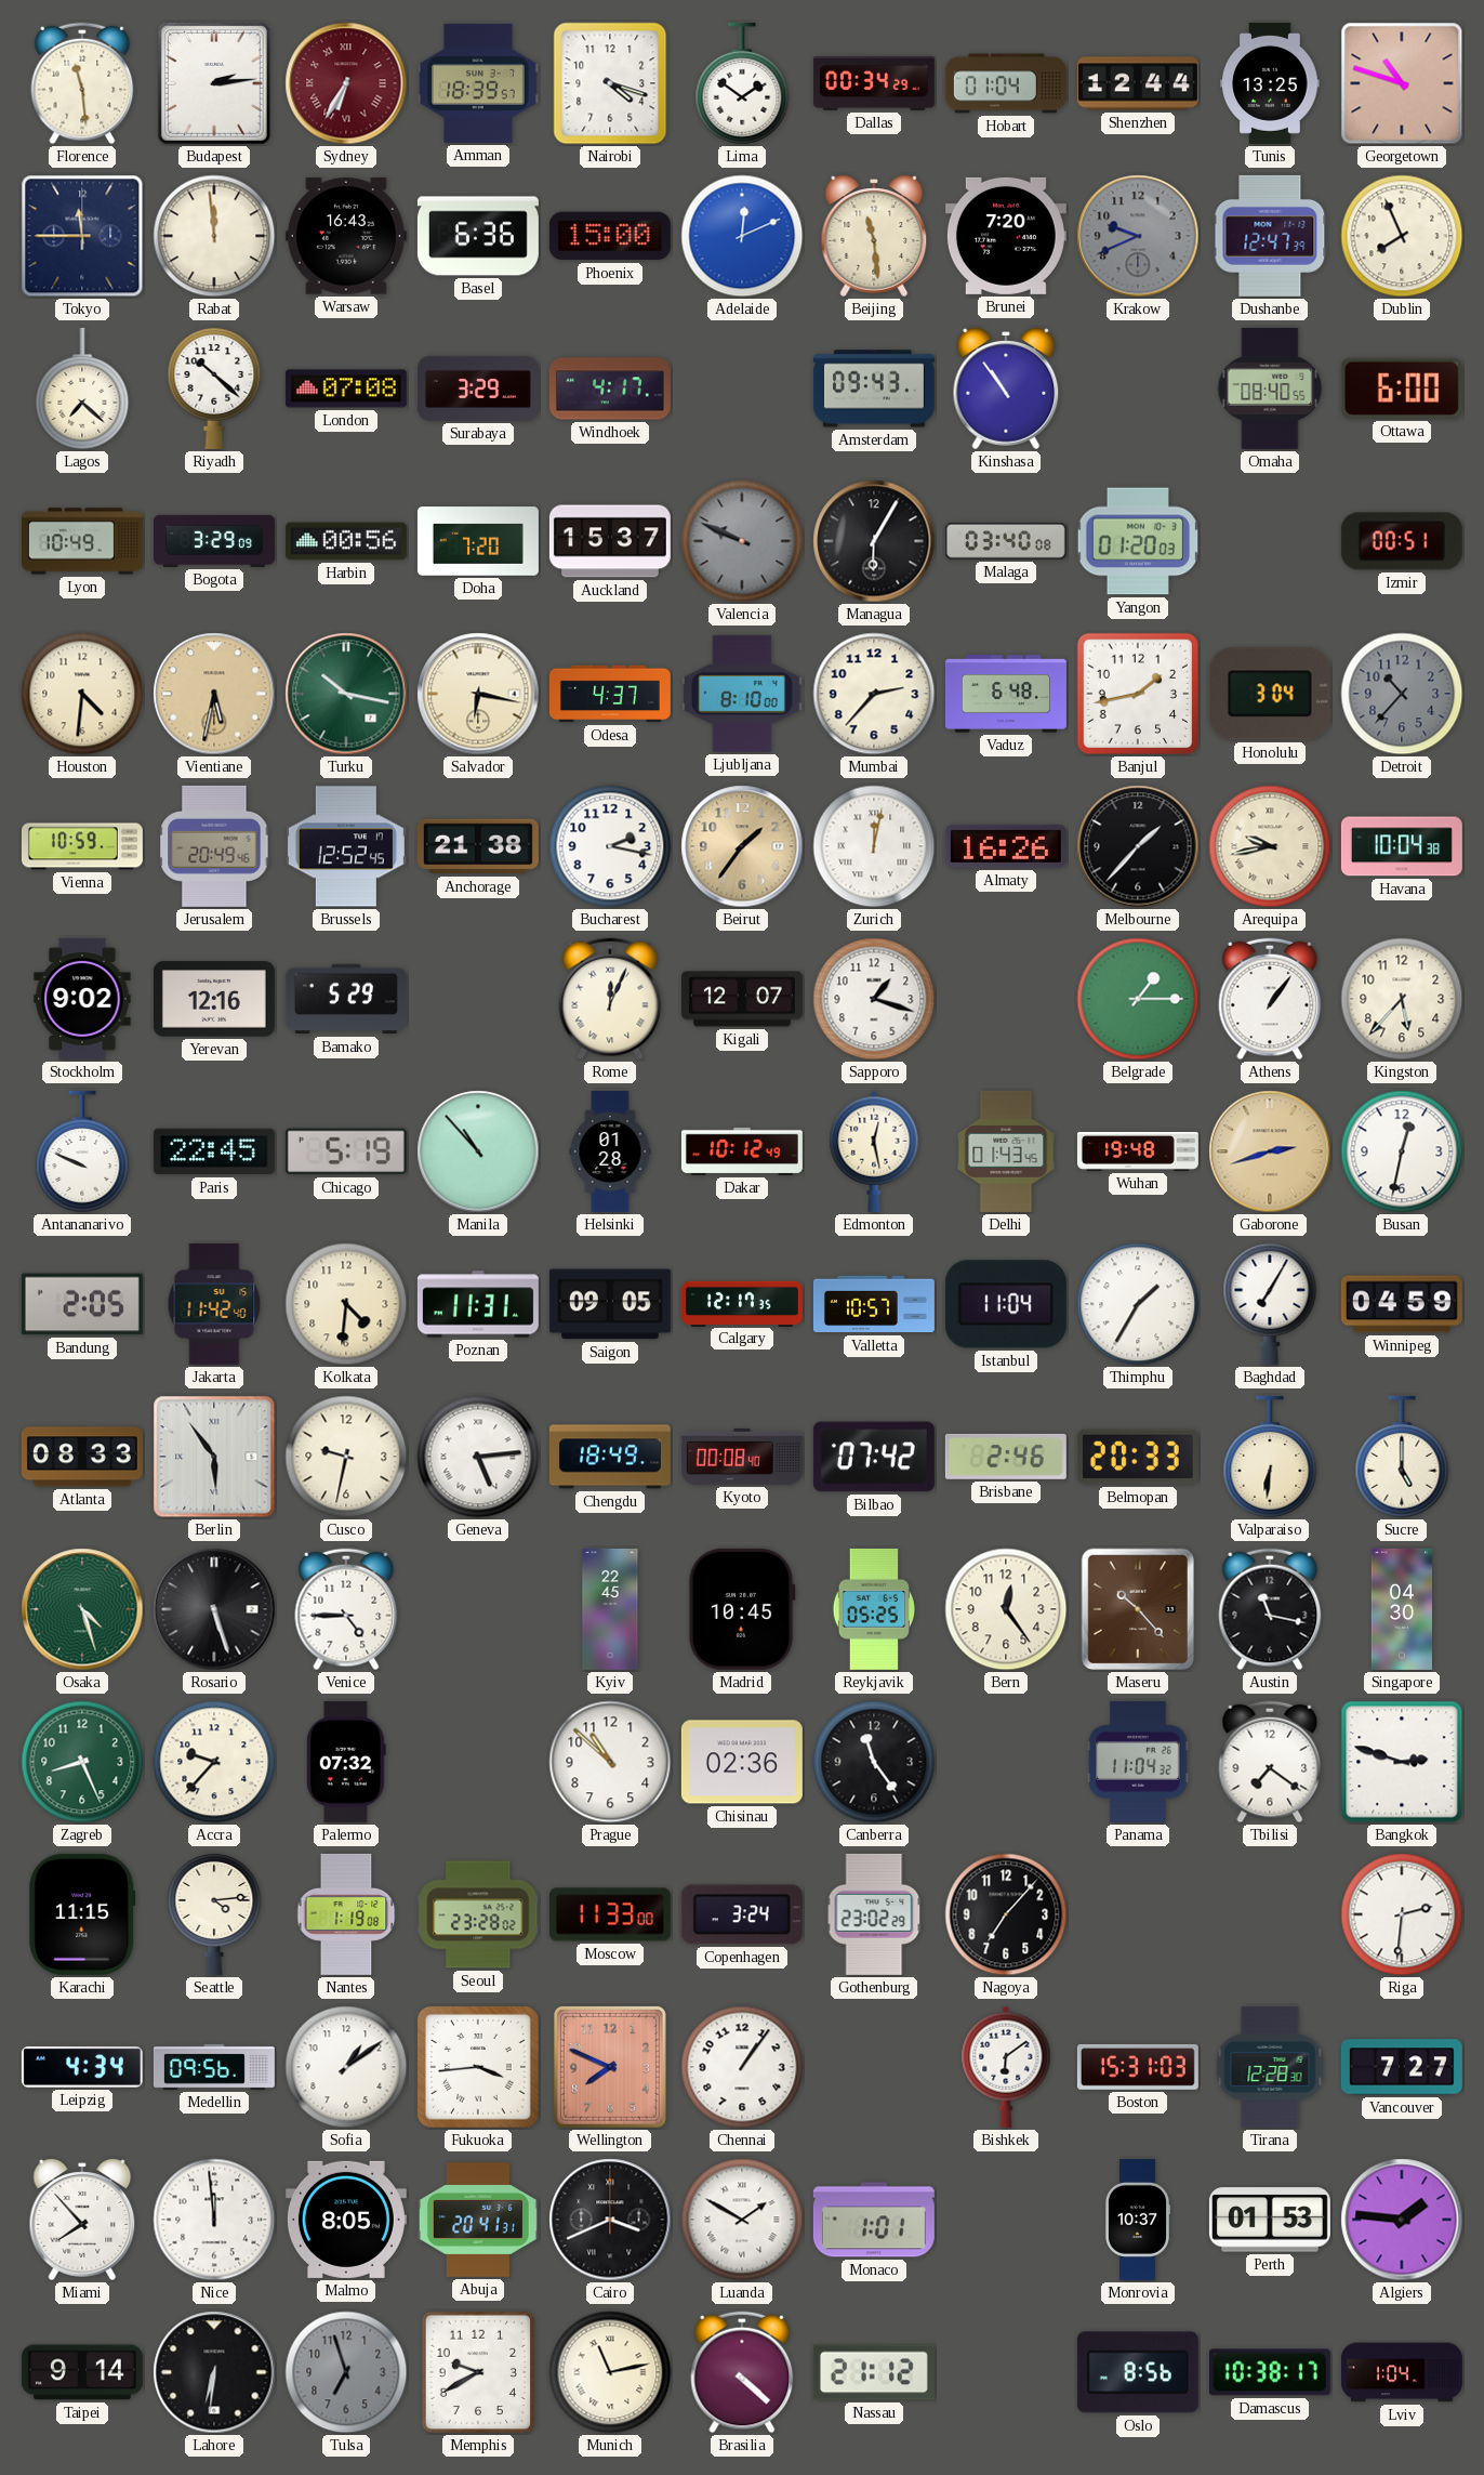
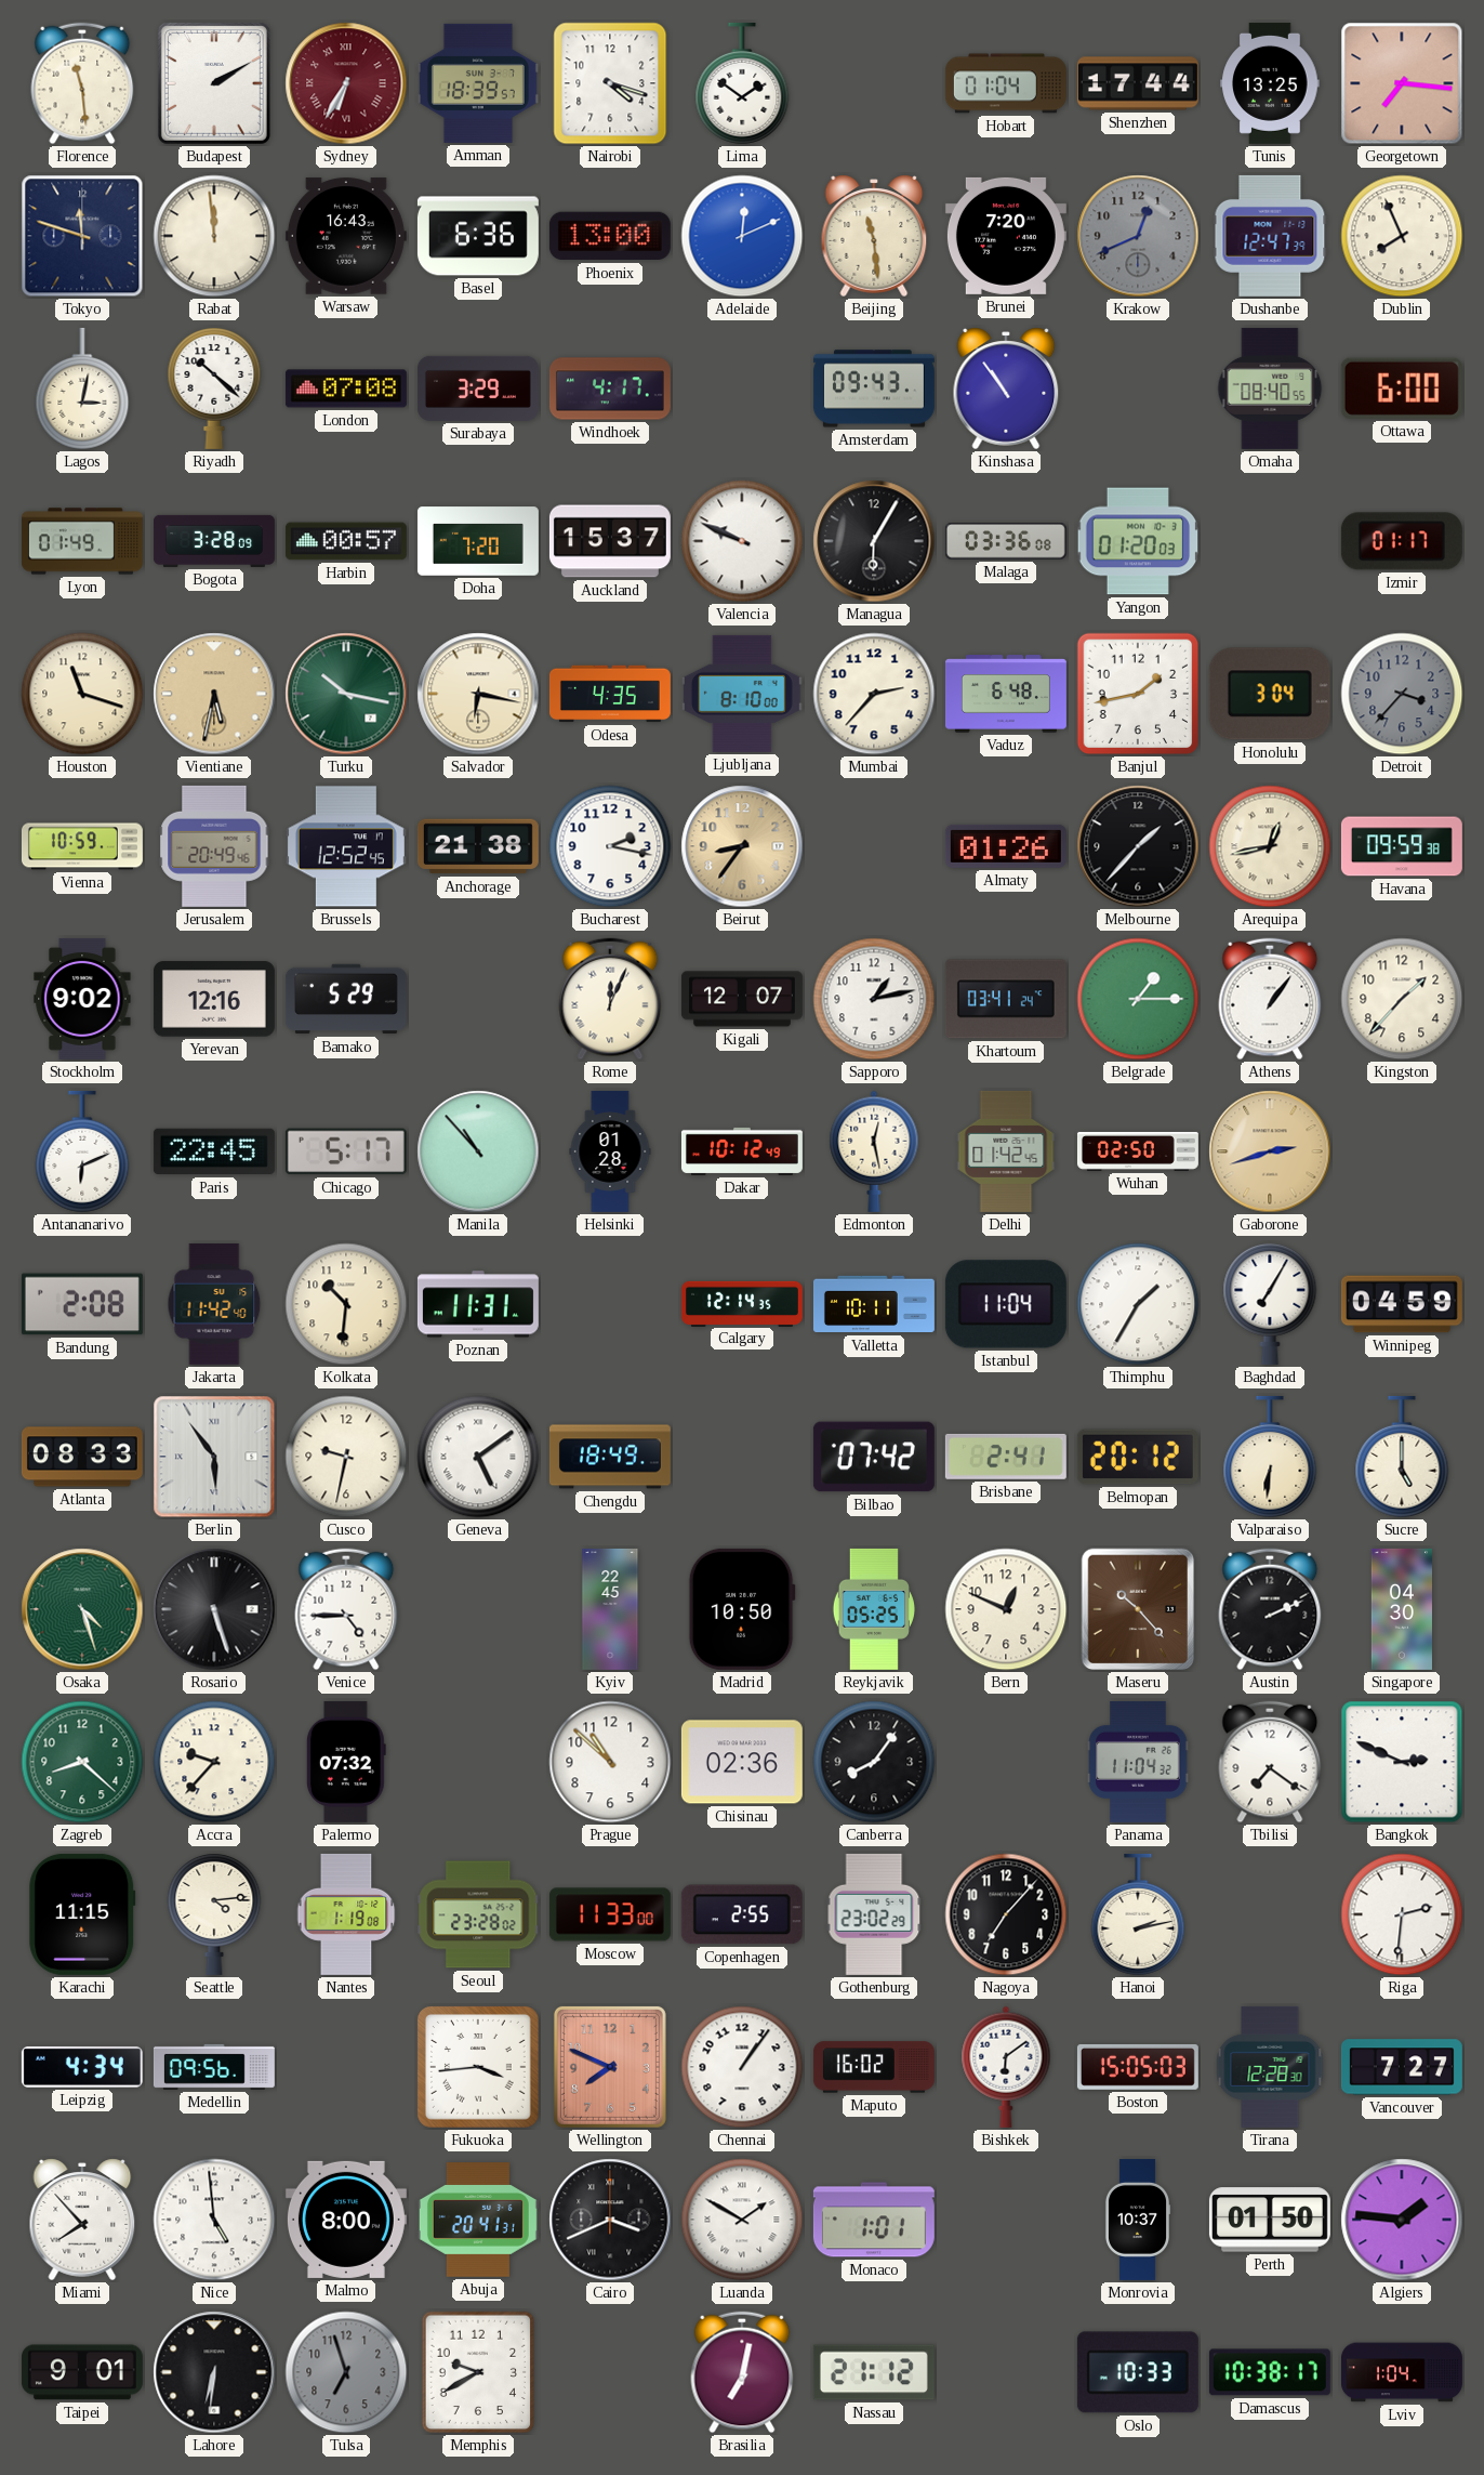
Budapest: 2:14 -> 2:10
Dallas: 00:34 -> none
Shenzhen: 12:44 -> 17:44
Georgetown: 10:48 -> 7:16
Tokyo: 11:45 -> 11:48
Phoenix: 15:00 -> 13:00
Krakow: 9:41 -> 12:41
Lagos: 7:22 -> 3:02
Lyon: 10:49 -> 01:49
Bogota: 3:29 -> 3:28
Harbin: 00:56 -> 00:57
Valencia dial: grey -> white
Malaga: 03:40 -> 03:36
Izmir: 00:51 -> 01:17
Houston: 4:31 -> 11:18
Odesa: 4:37 -> 4:35
Detroit: 10:37 -> 3:37
Beirut: 1:36 -> 8:36
Zurich: 12:02 -> none
Almaty: 16:26 -> 01:26
Arequipa: 9:43 -> 12:43
Havana: 10:04 -> 09:59
Sapporo: 1:18 -> 1:13
Khartoum: none -> 03:41
Kingston: 5:37 -> 1:37
Antananarivo: 9:49 -> 6:11
Chicago: 5:19 -> 5:17
Delhi: 01:43 -> 01:42
Wuhan: 19:48 -> 02:50
Busan: 12:32 -> none
Bandung: 2:05 -> 2:08
Kolkata: 4:31 -> 10:31
Saigon: 09:05 -> none
Calgary: 12:17 -> 12:14
Valletta: 10:57 -> 10:11
Geneva: 5:14 -> 5:09
Kyoto: 00:08 -> none
Brisbane: 2:46 -> 2:41
Belmopan: 20:33 -> 20:12
Madrid: 10:45 -> 10:50
Bern: 12:24 -> 12:49
Austin: 11:17 -> 2:11
Zagreb: 8:26 -> 8:22
Canberra: 11:24 -> 8:06
Bangkok: 2:48 -> 2:49
Copenhagen: 3:24 -> 2:55
Hanoi: none -> 2:13
Sofia: 1:09 -> none
Maputo: none -> 16:02
Boston: 15:31 -> 15:05
Nice: 11:59 -> 4:59
Malmo: 8:05 -> 8:00
Perth: 01:53 -> 01:50
Taipei: 9:14 -> 9:01
Munich: 11:13 -> none
Brasilia: 4:22 -> 7:02
Oslo: 8:56 -> 10:33
